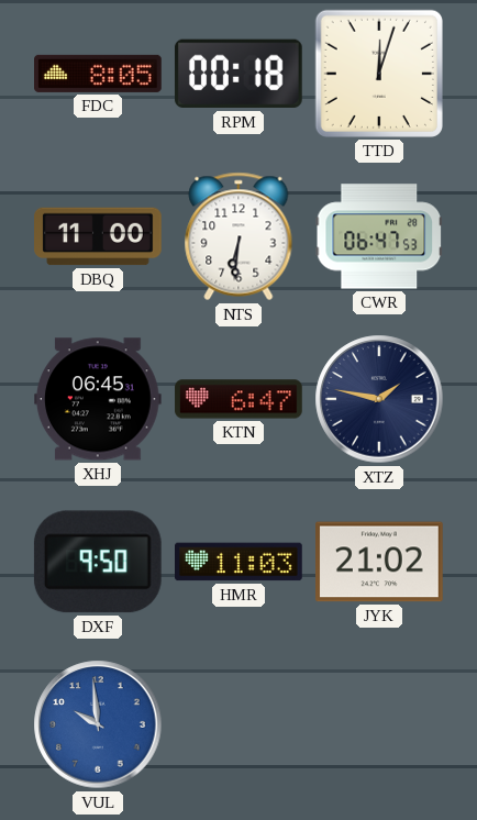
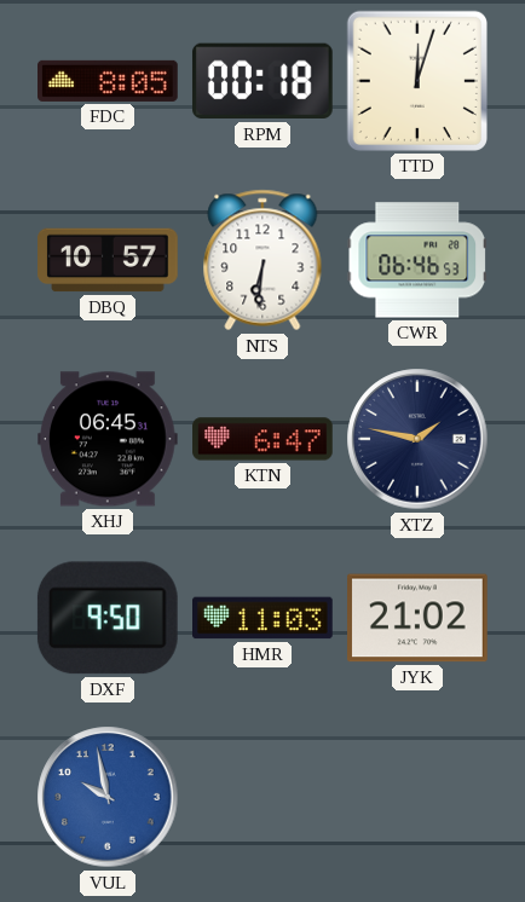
DBQ: 11:00 -> 10:57
CWR: 06:47 -> 06:46
VUL: 9:59 -> 9:58
